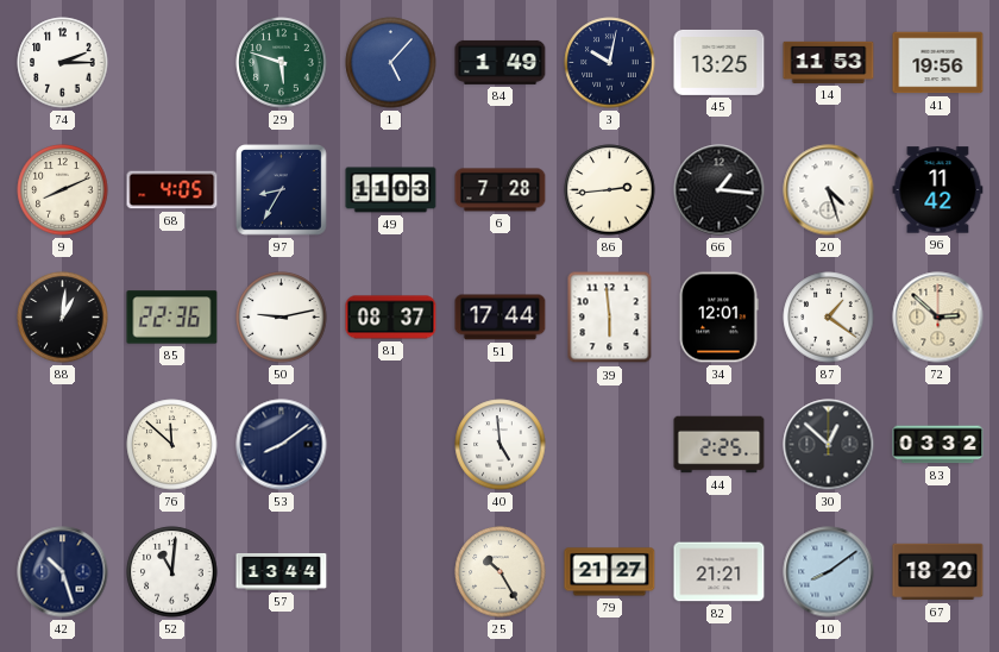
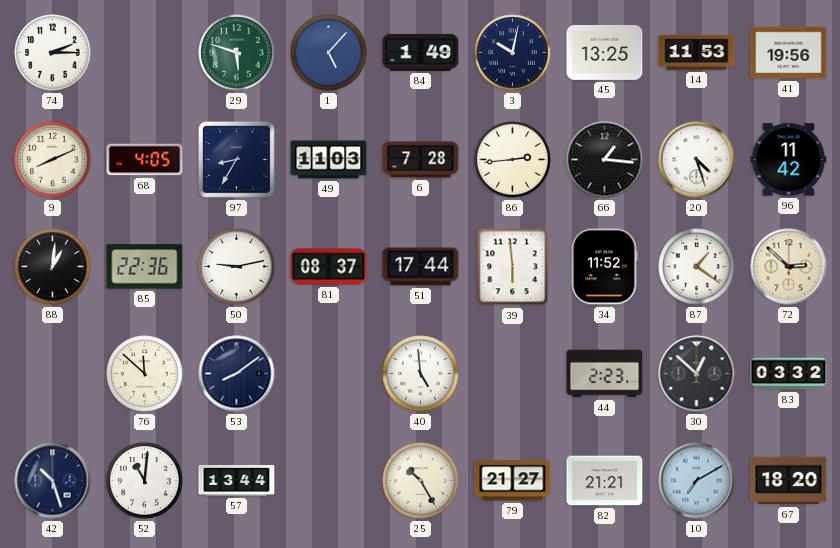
34: 12:01 -> 11:52
44: 2:25 -> 2:23
10: 8:09 -> 7:10
